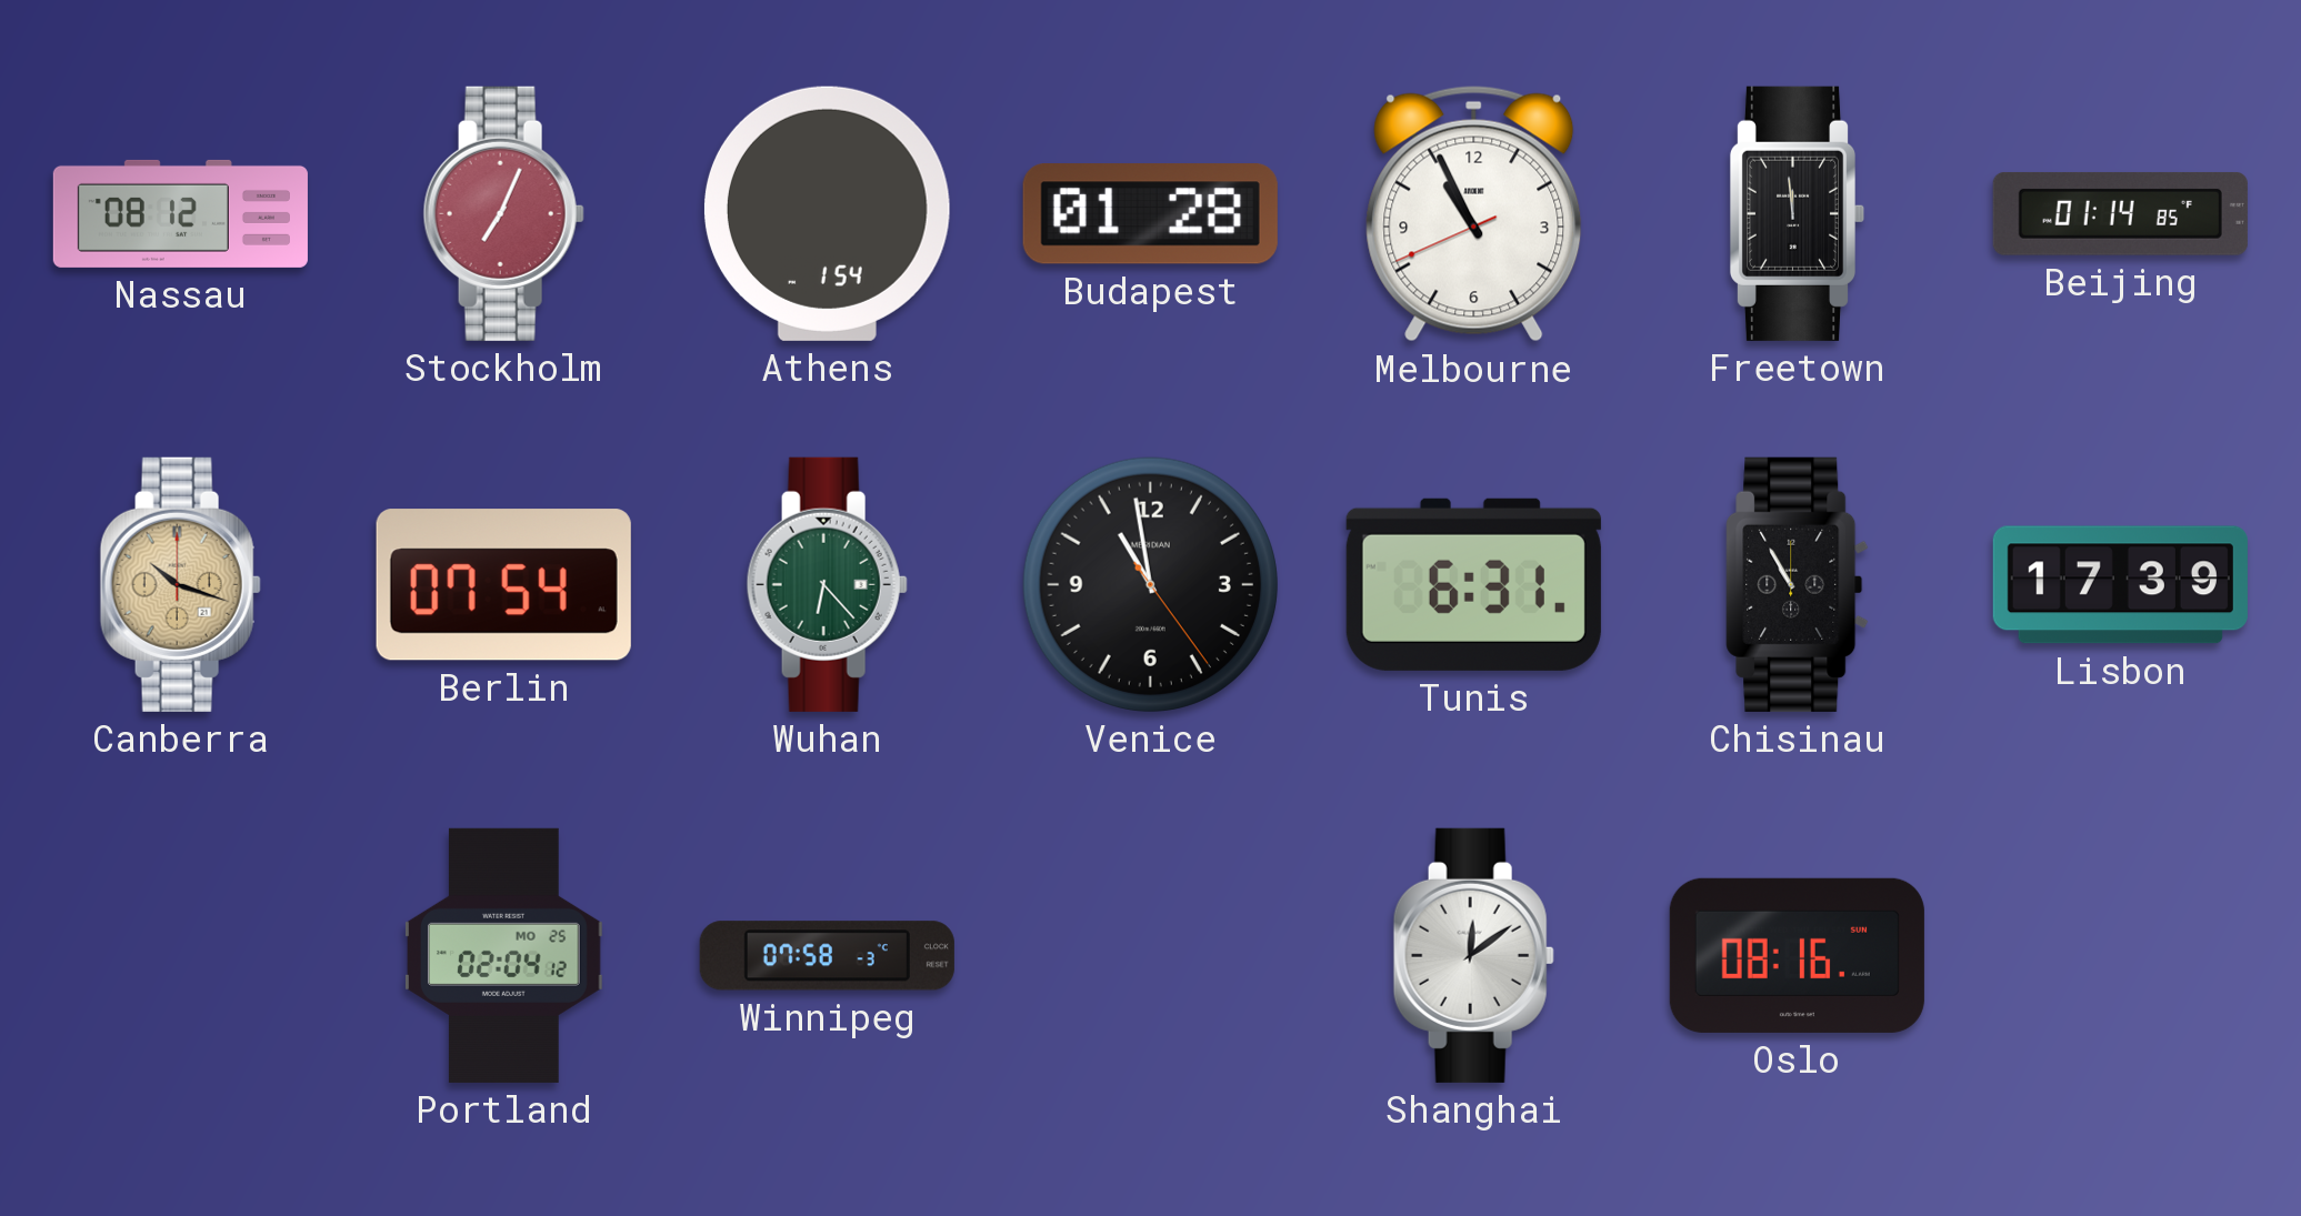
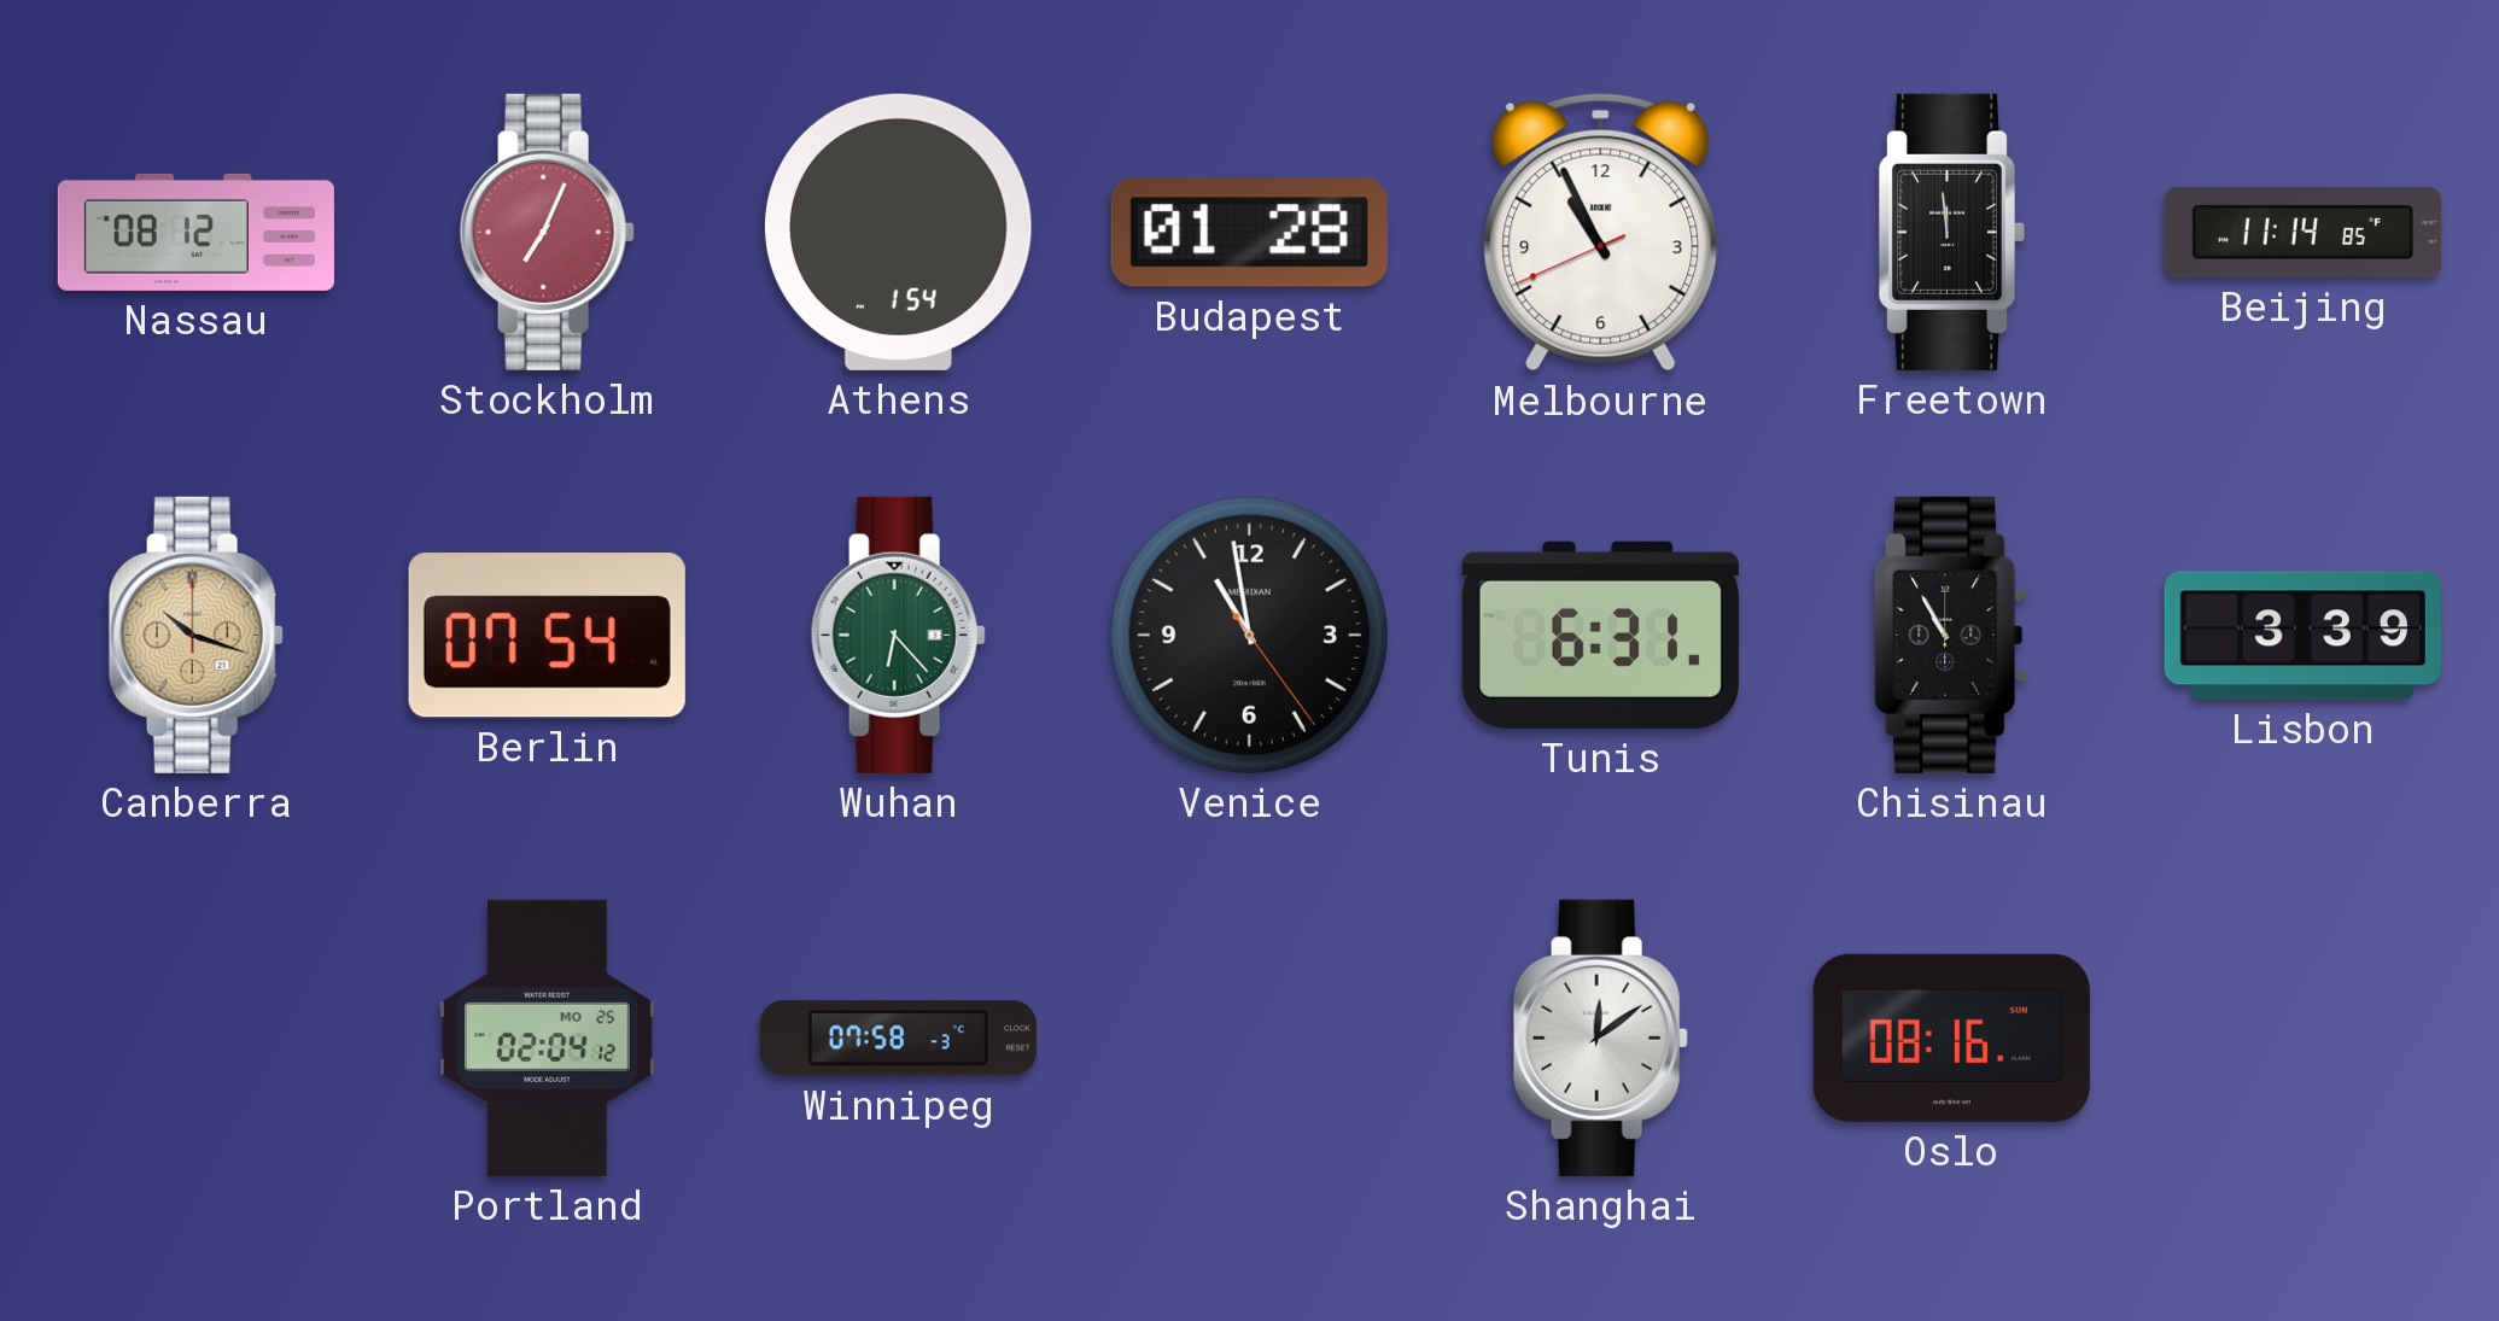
Beijing: 01:14 -> 11:14
Lisbon: 17:39 -> 3:39
